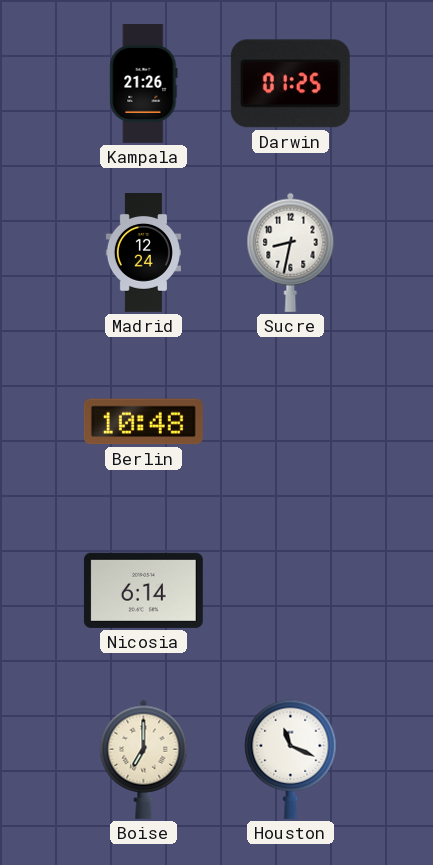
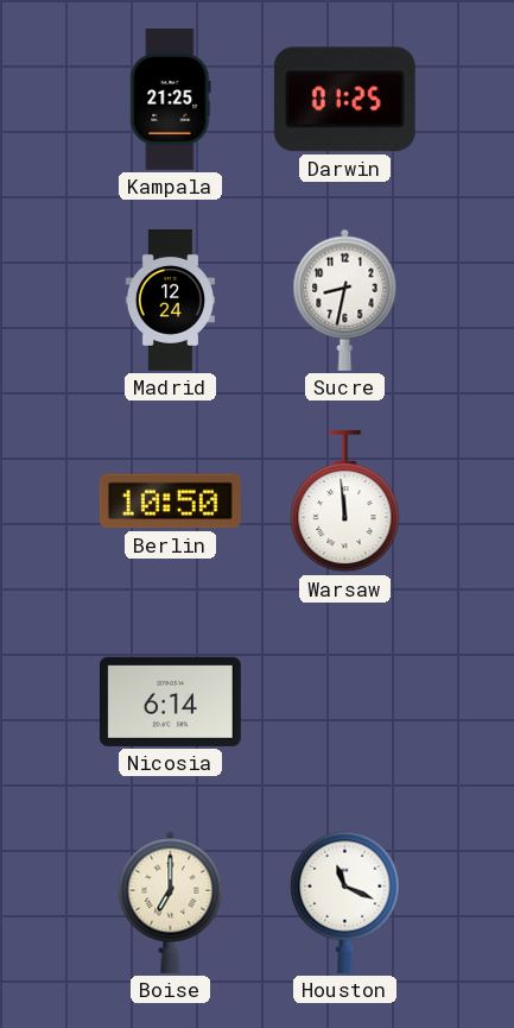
Kampala: 21:26 -> 21:25
Berlin: 10:48 -> 10:50
Warsaw: none -> 11:59
